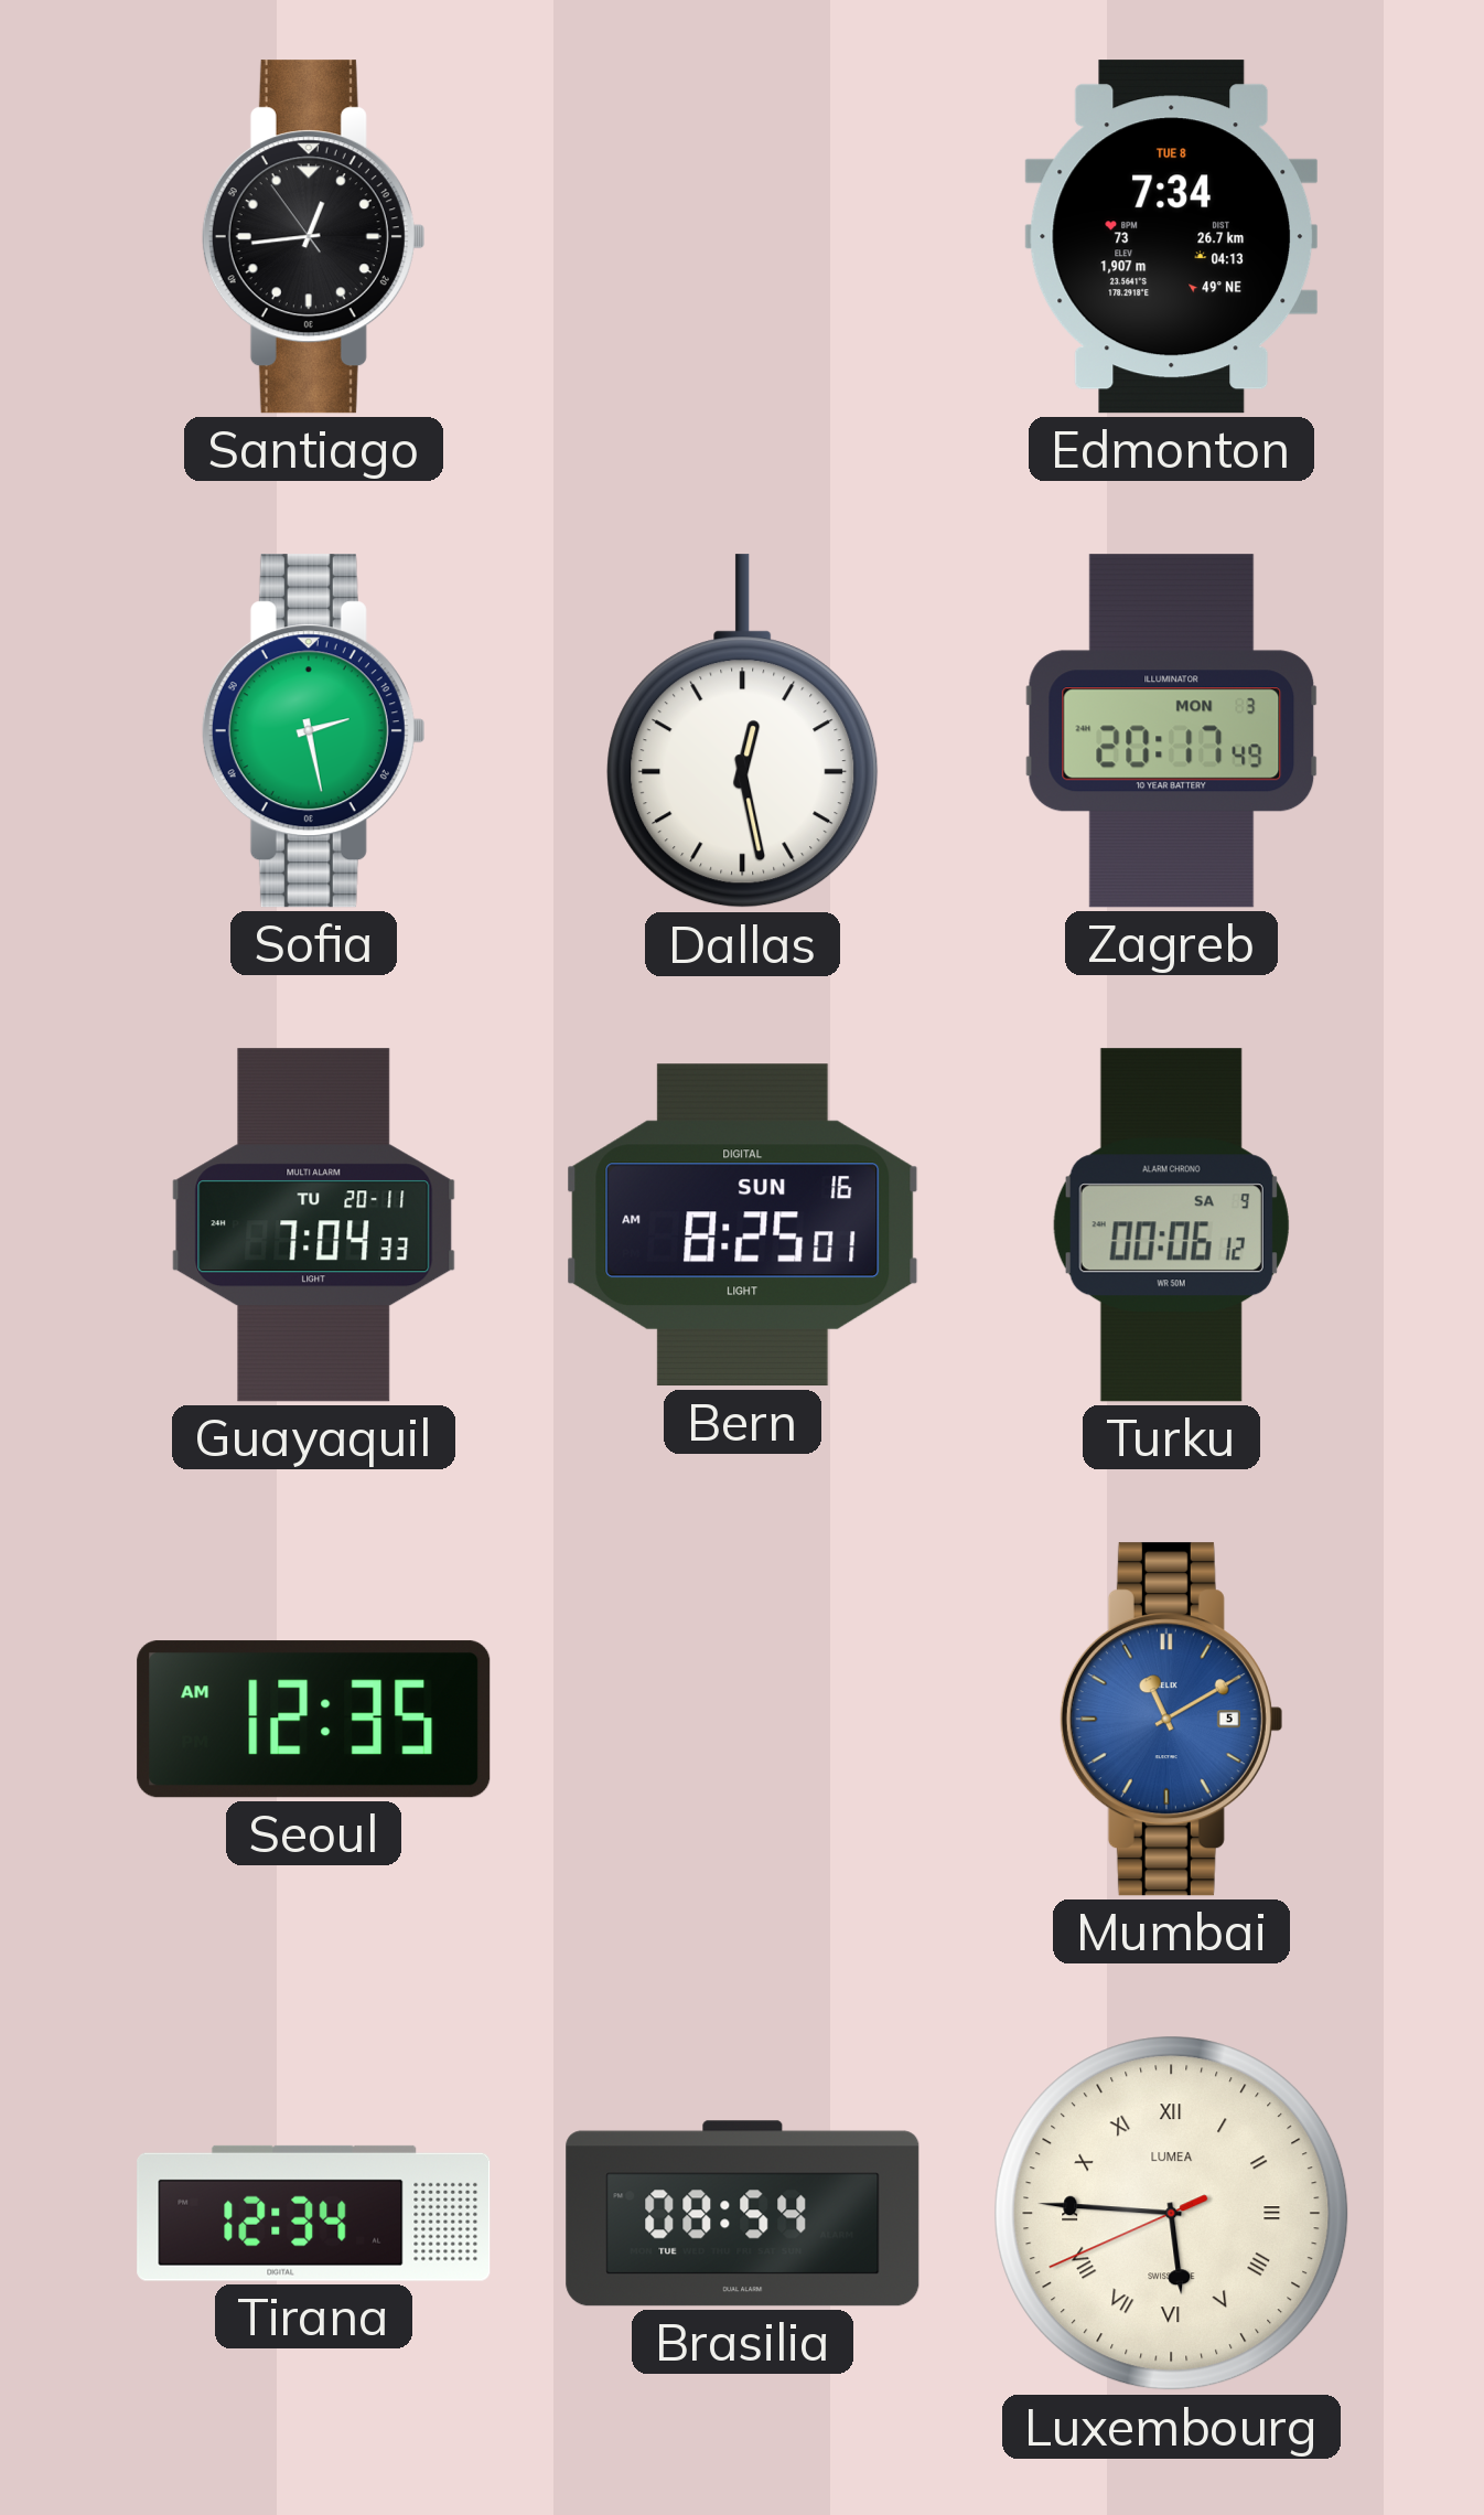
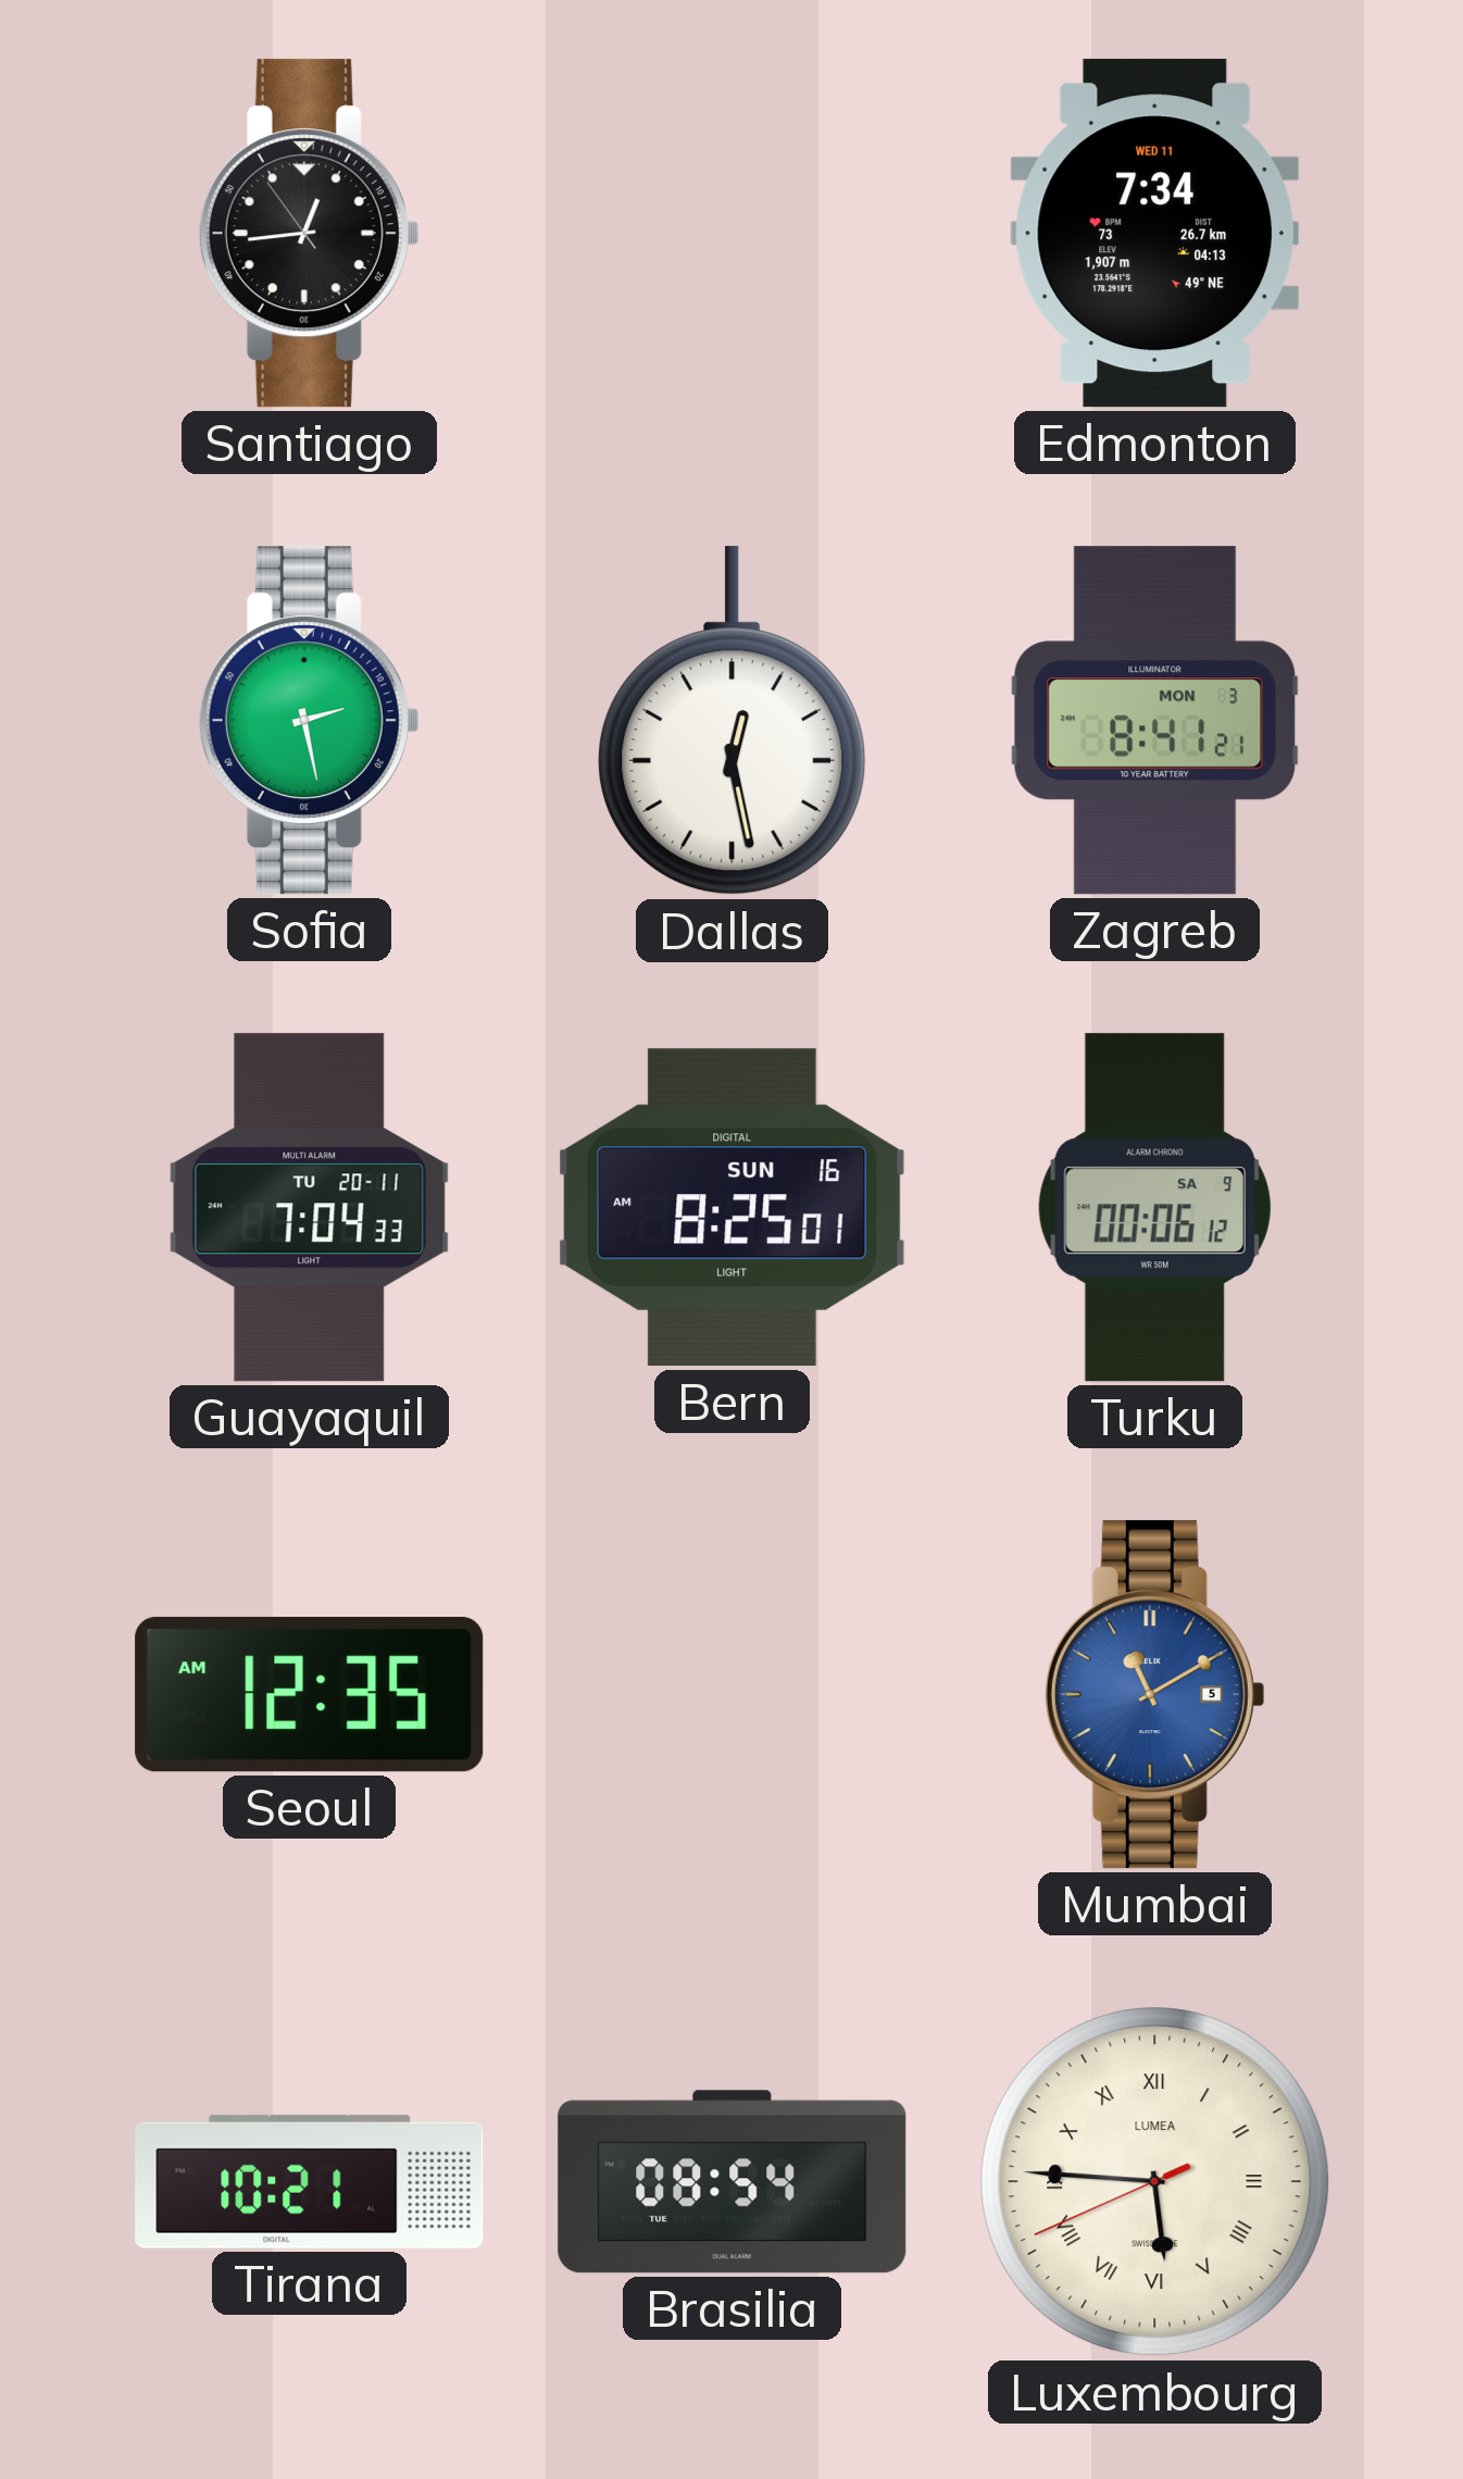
Edmonton date: TUE 8 -> WED 11
Zagreb: 20:17 -> 8:41
Tirana: 12:34 -> 10:21
